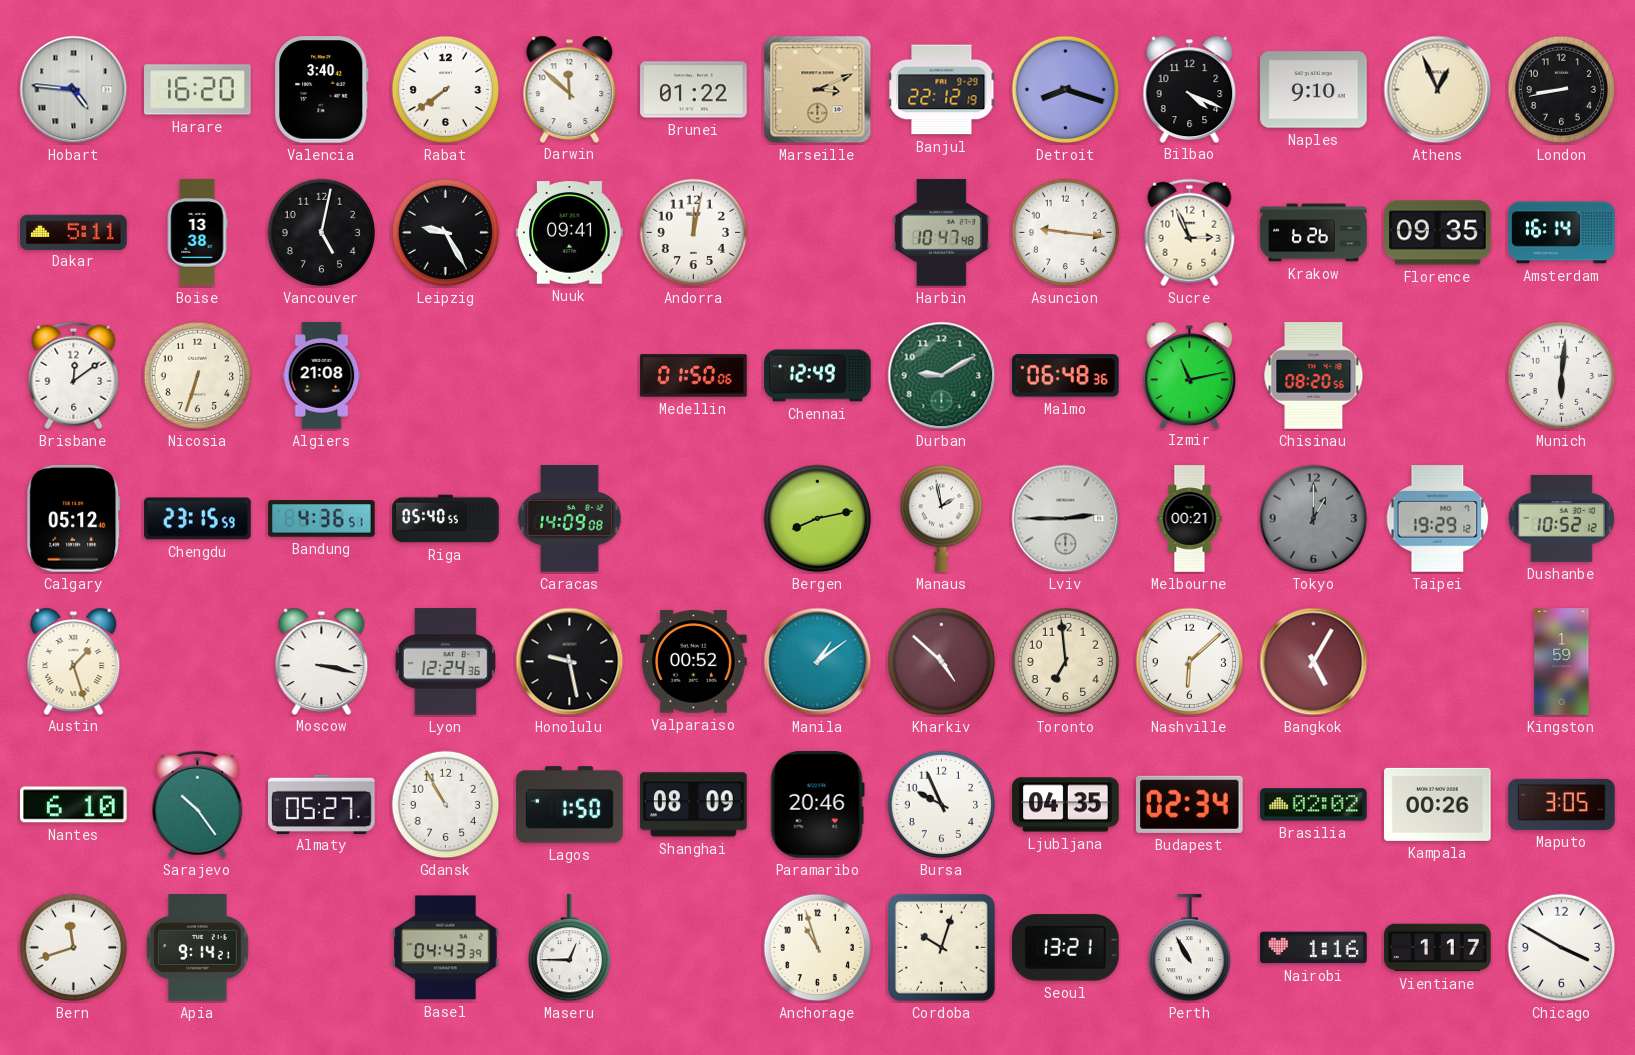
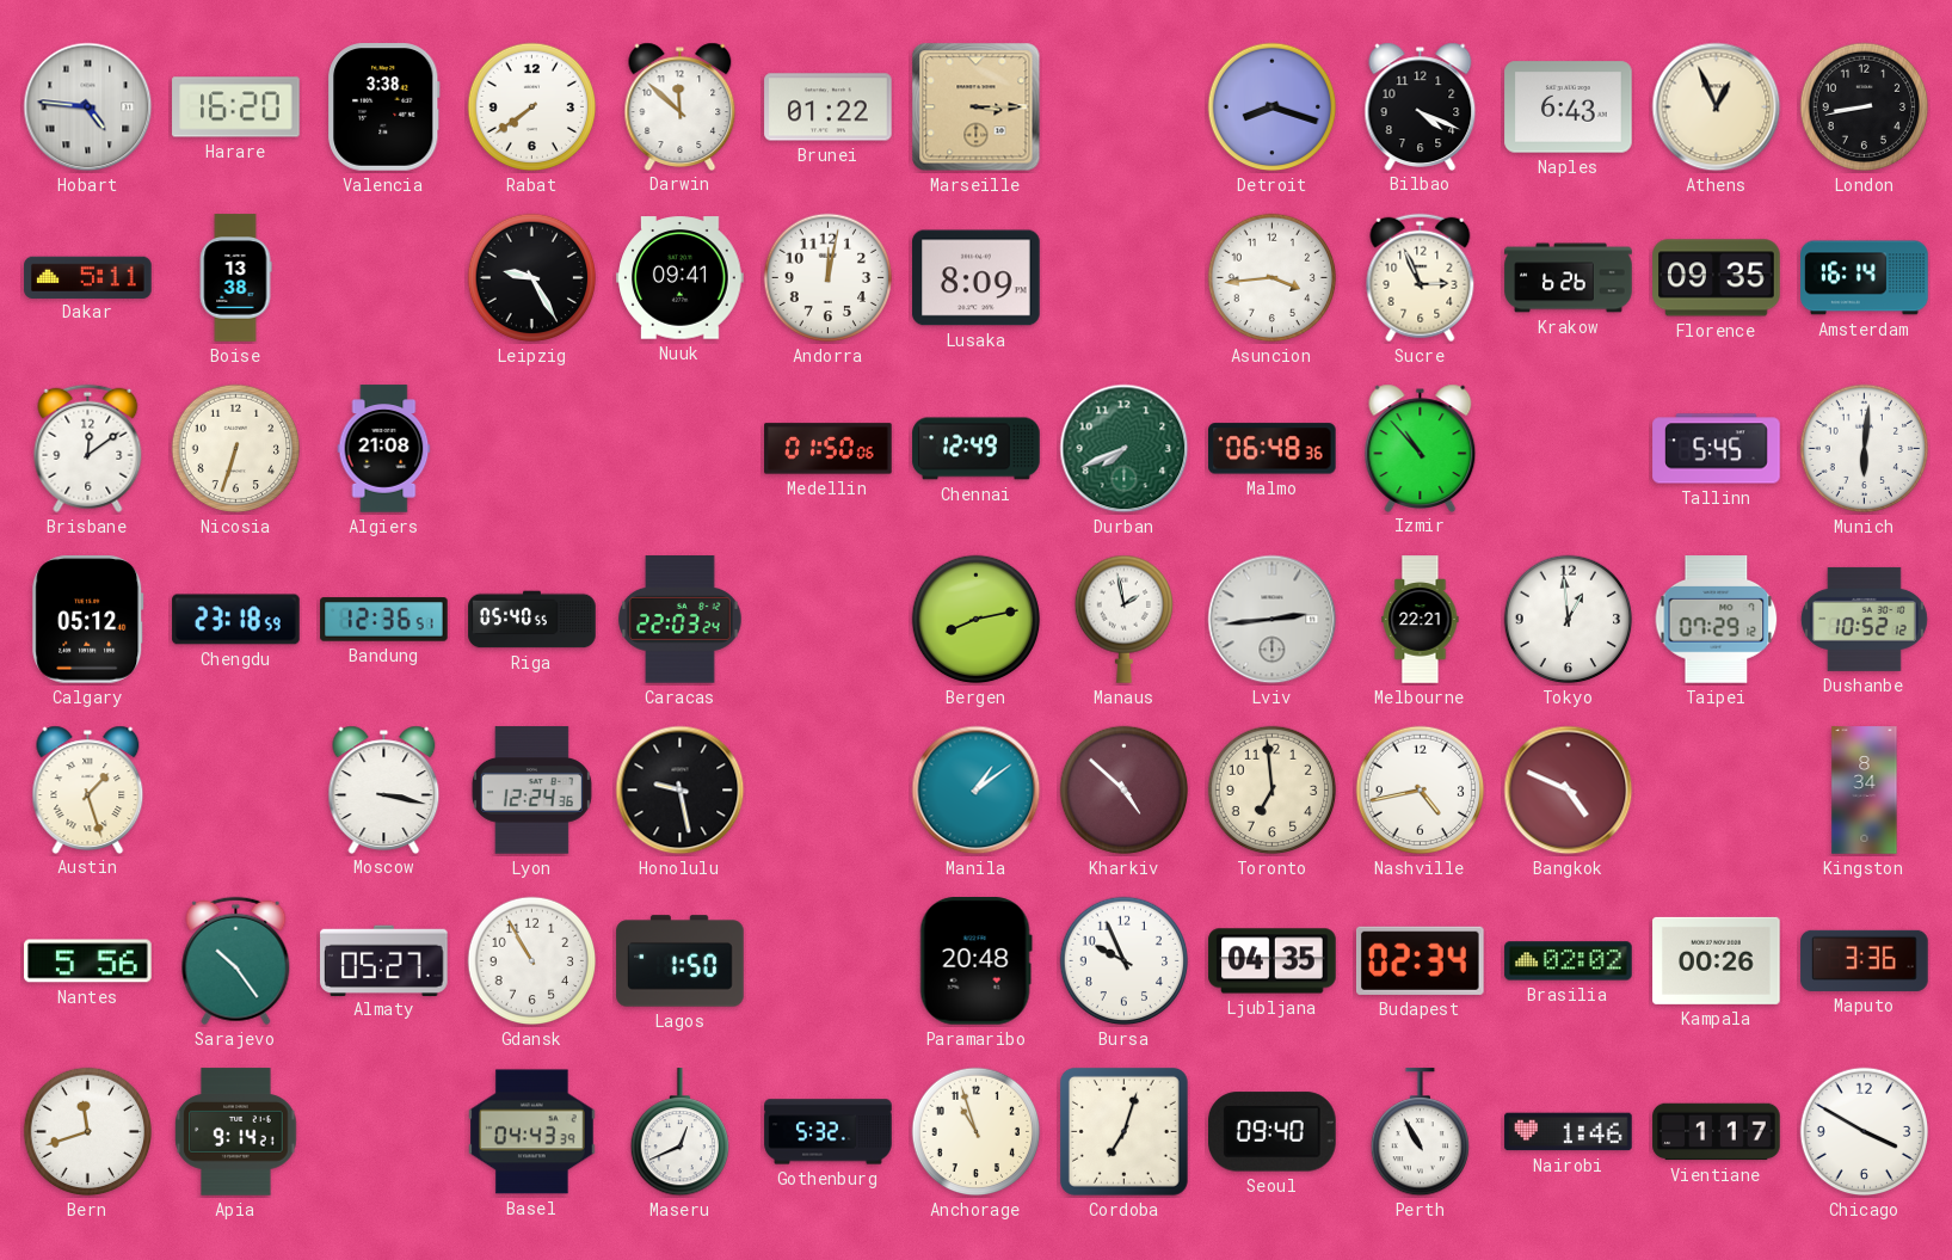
Valencia: 3:40 -> 3:38
Marseille: 3:11 -> 3:15
Banjul: 22:12 -> none
Naples: 9:10 -> 6:43
Vancouver: 5:02 -> none
Lusaka: none -> 8:09
Harbin: 10:47 -> none
Asuncion: 9:16 -> 3:44
Durban: 9:10 -> 7:41
Izmir: 11:13 -> 10:53
Chisinau: 08:20 -> none
Tallinn: none -> 5:45
Chengdu: 23:15 -> 23:18
Bandung: 4:36 -> 12:36
Caracas: 14:09 -> 22:03
Lviv: 2:45 -> 2:44
Melbourne: 00:21 -> 22:21
Tokyo: 1:00 -> 12:59
Tokyo dial: grey -> white
Taipei: 19:29 -> 07:29
Valparaiso: 00:52 -> none
Nashville: 6:08 -> 4:43
Bangkok: 5:05 -> 4:49
Kingston: 1:59 -> 8:34
Nantes: 6:10 -> 5:56
Shanghai: 08:09 -> none
Paramaribo: 20:46 -> 20:48
Maputo: 3:05 -> 3:36
Maseru: 12:45 -> 12:41
Gothenburg: none -> 5:32
Cordoba: 10:03 -> 7:03
Seoul: 13:21 -> 09:40
Nairobi: 1:16 -> 1:46
